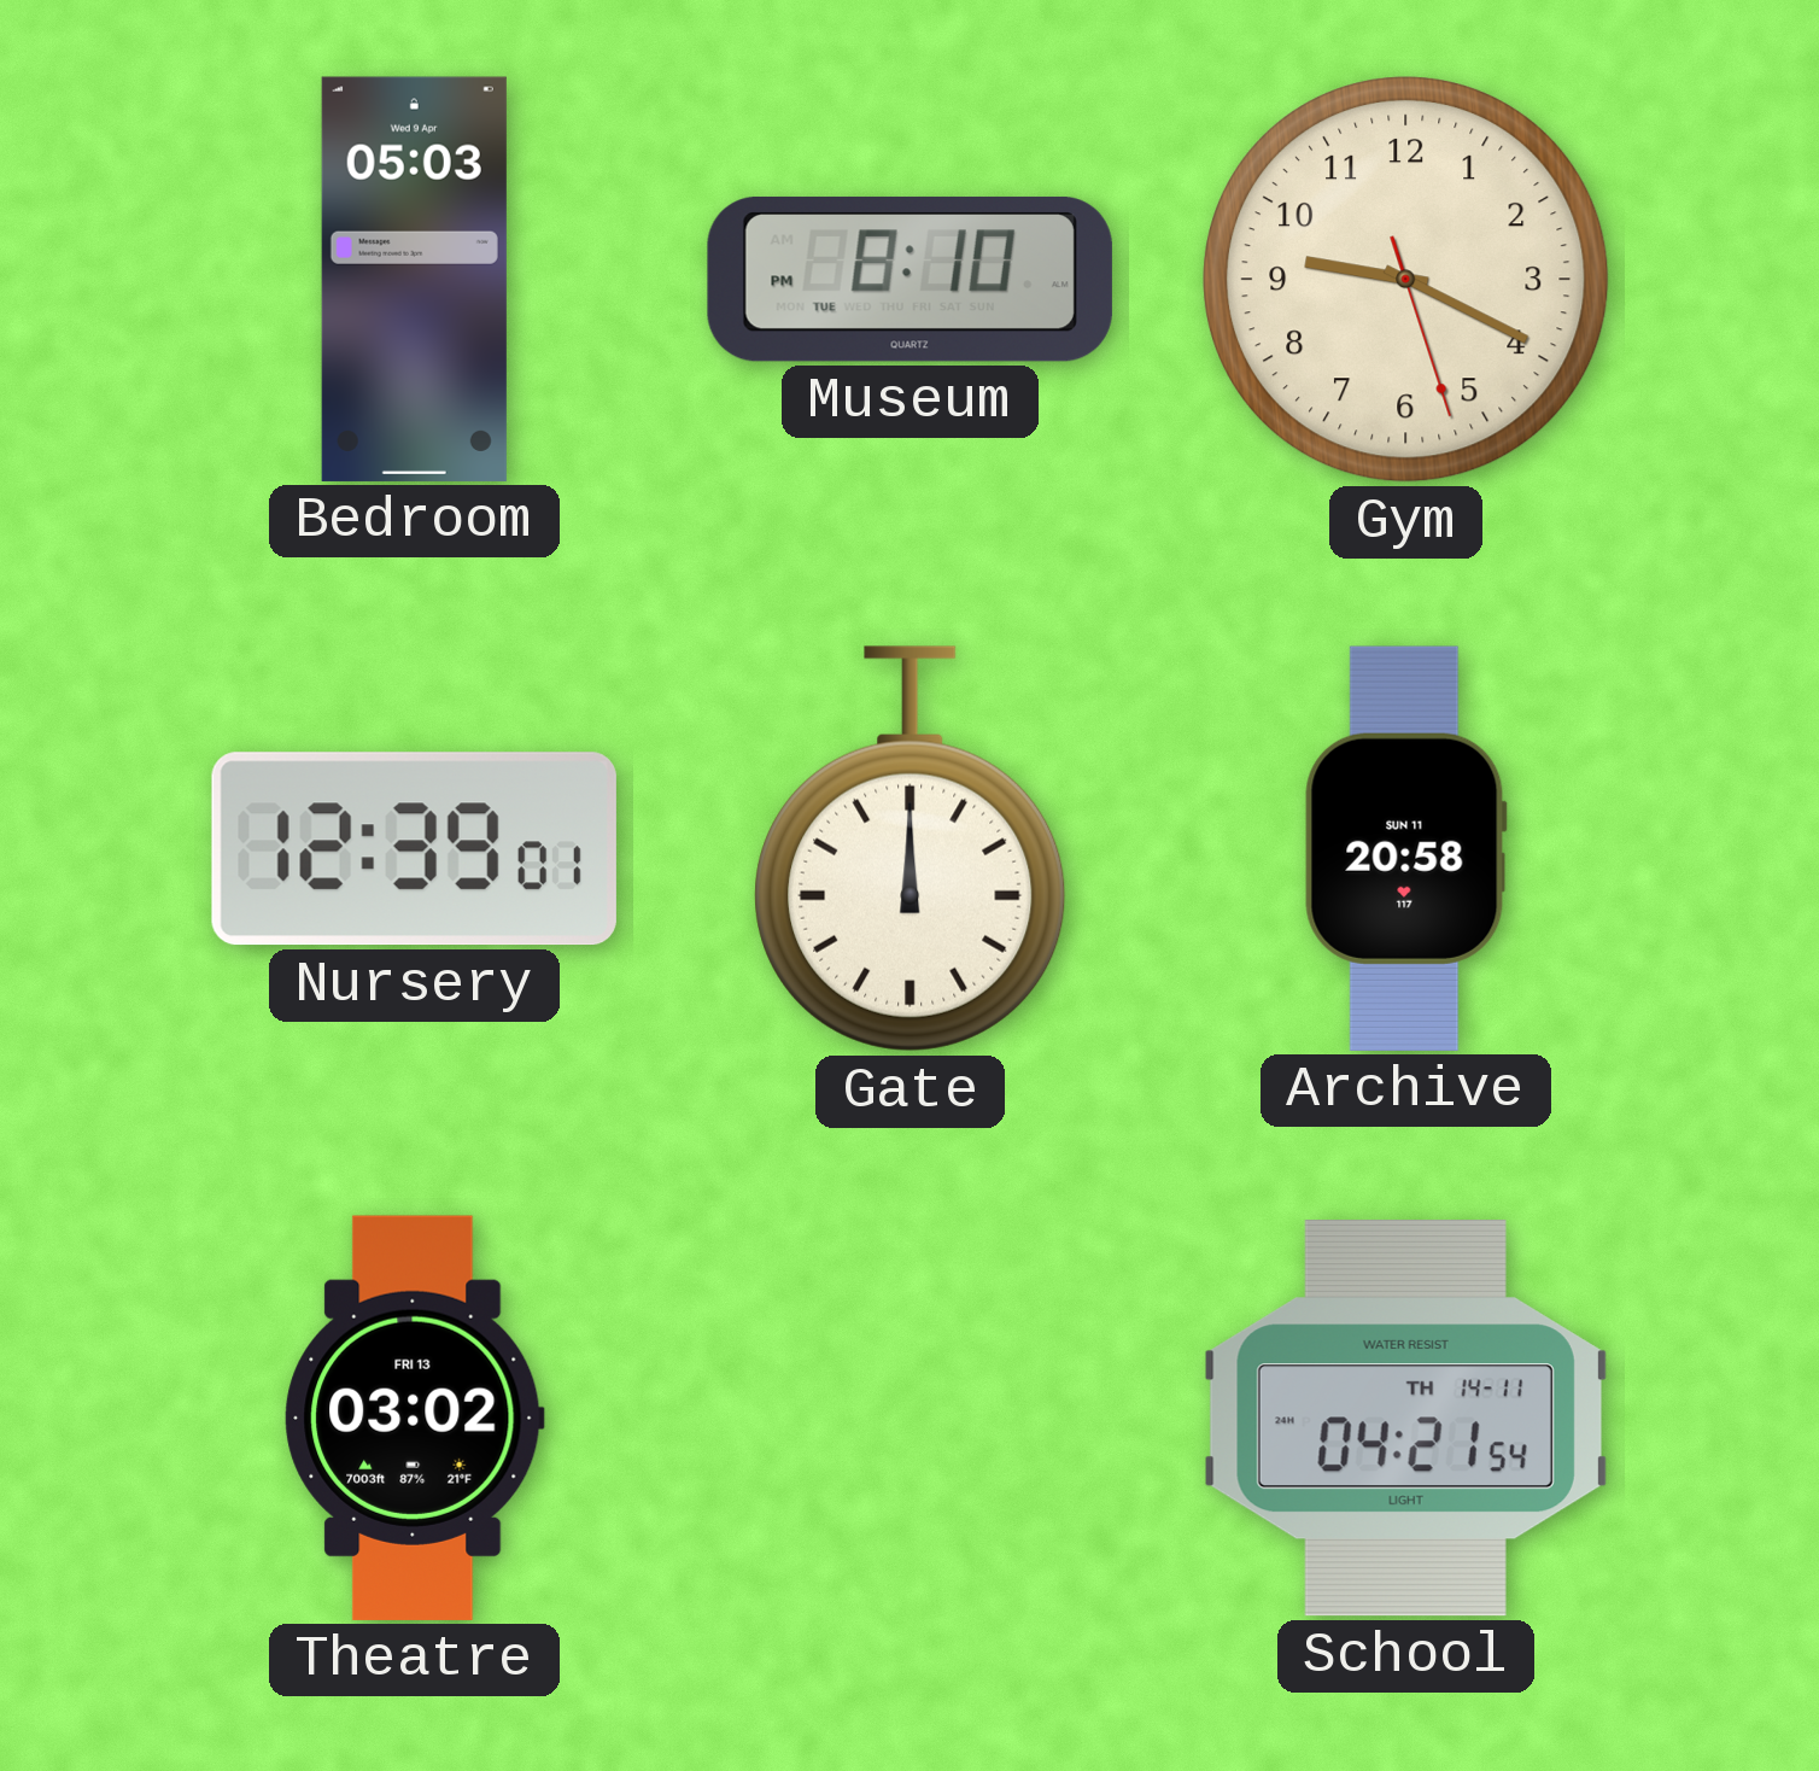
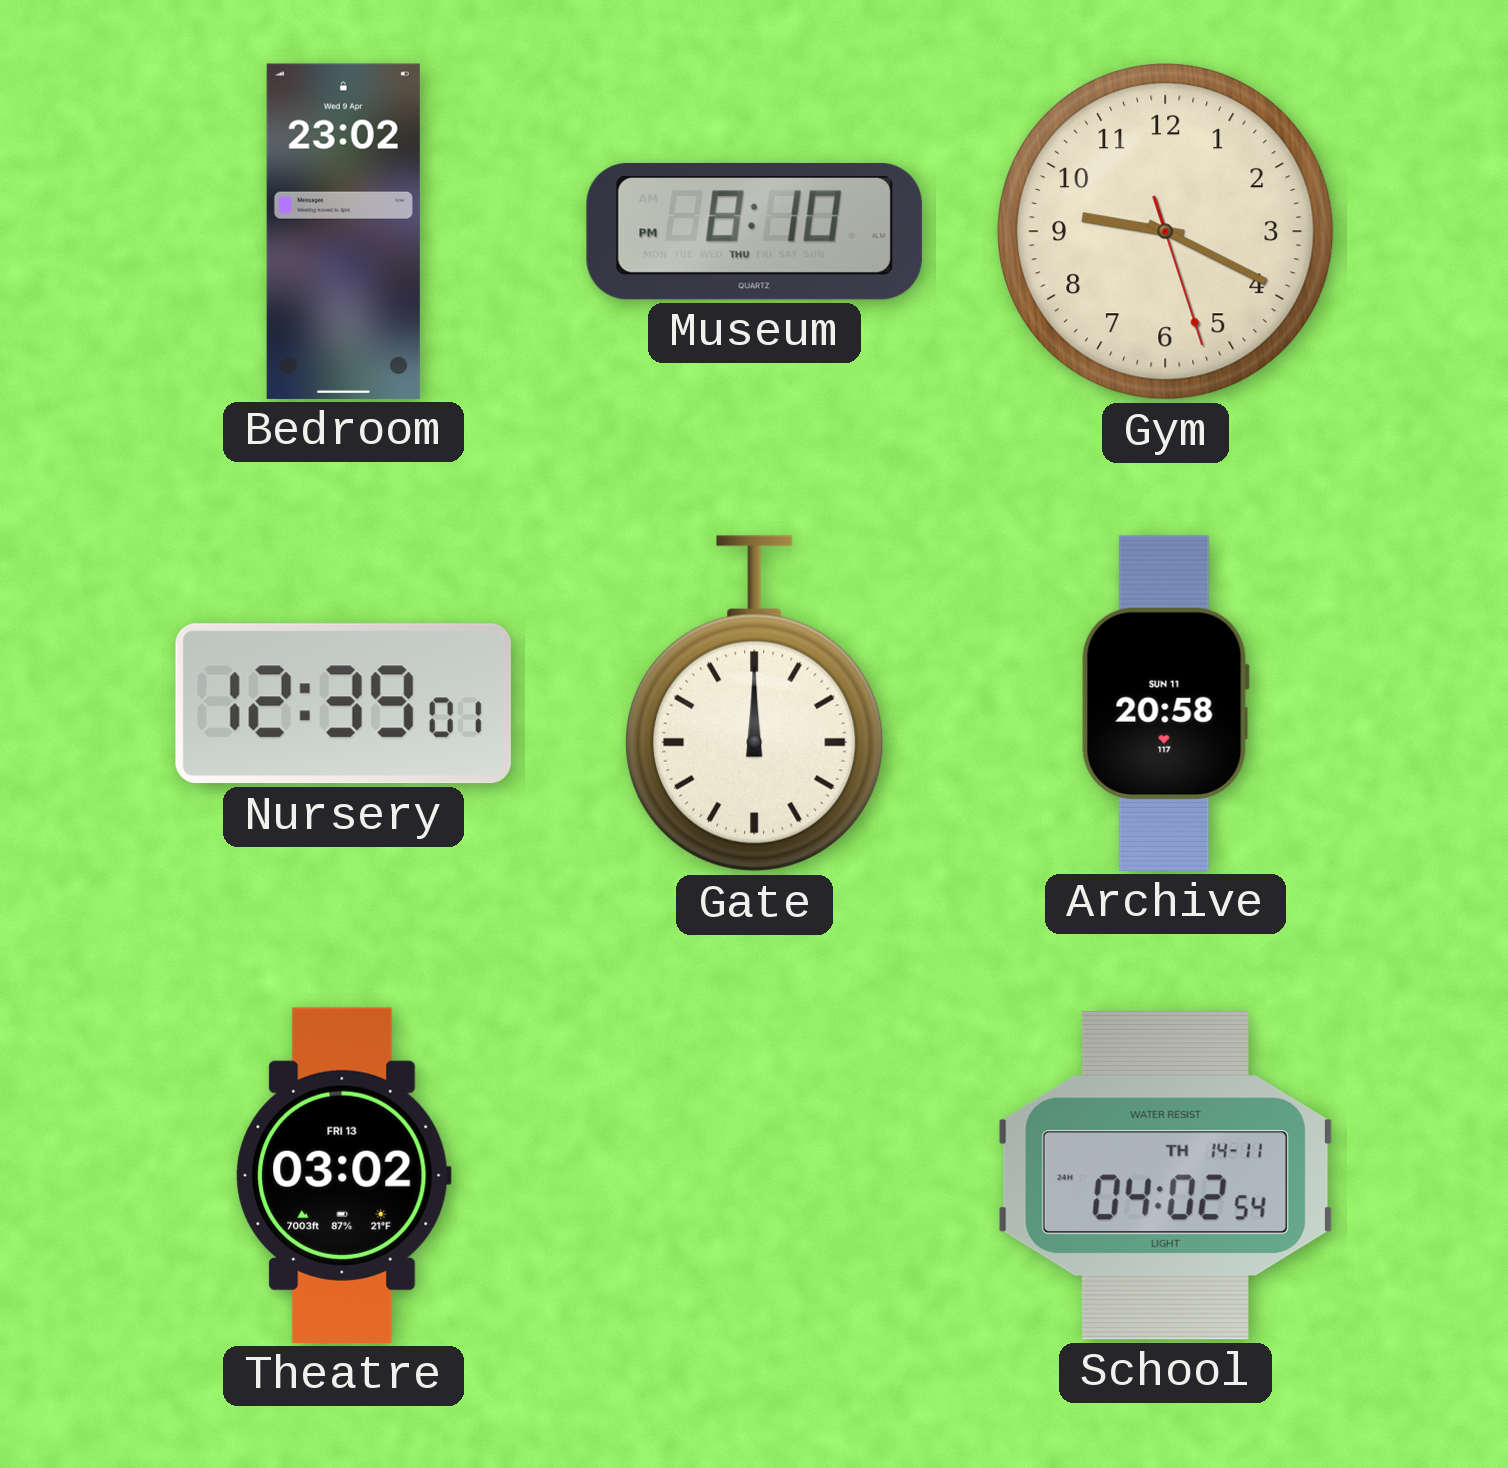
Bedroom: 05:03 -> 23:02
Museum date: TUE -> THU
School: 04:21 -> 04:02
